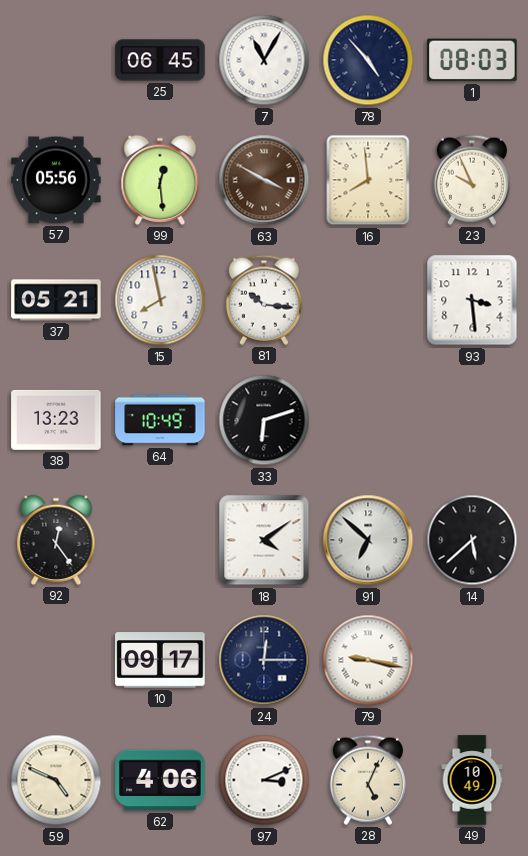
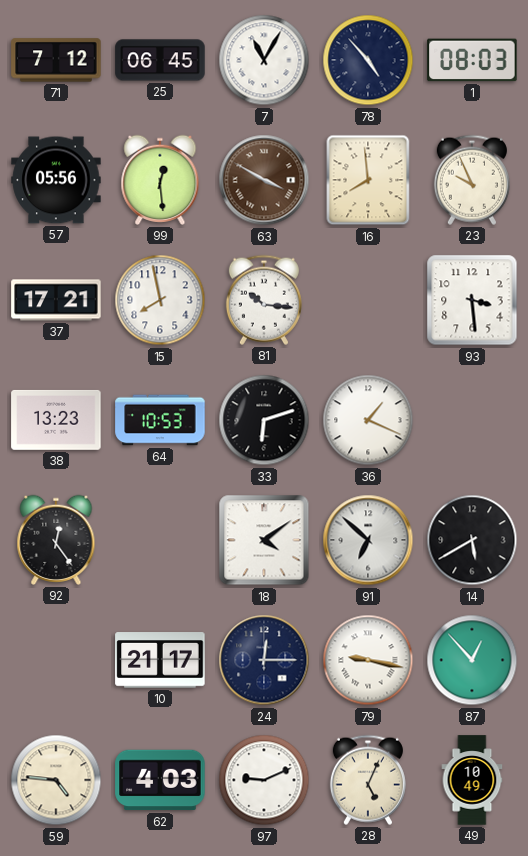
71: none -> 7:12
37: 05:21 -> 17:21
64: 10:49 -> 10:53
36: none -> 1:19
14: 5:38 -> 5:40
10: 09:17 -> 21:17
87: none -> 12:53
59: 4:49 -> 4:46
62: 4:06 -> 4:03
97: 3:11 -> 9:11
